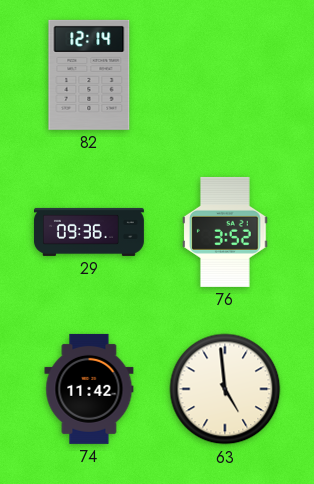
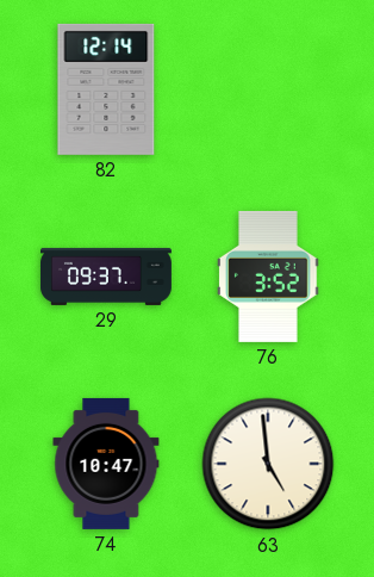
29: 09:36 -> 09:37
74: 11:42 -> 10:47
